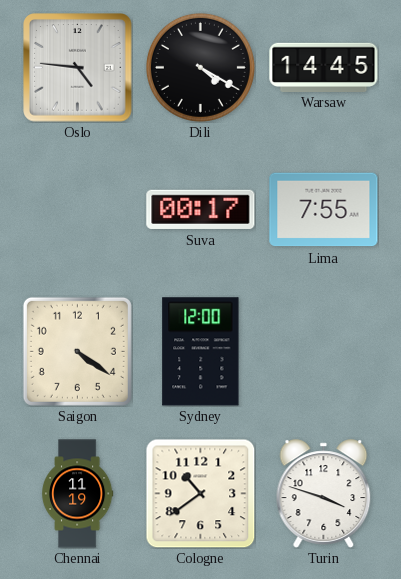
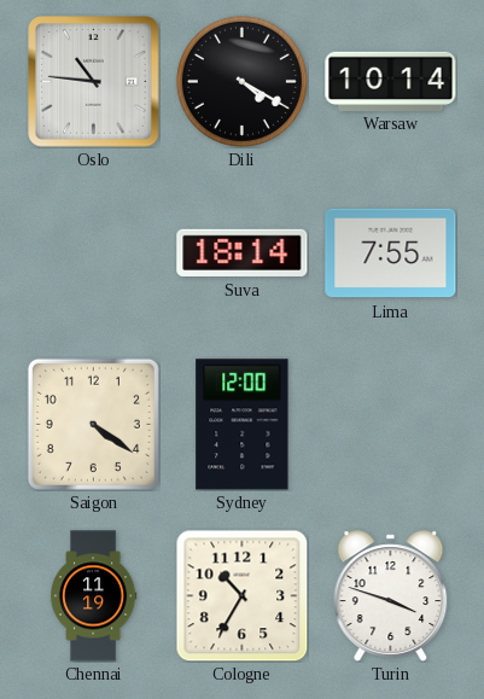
Oslo: 4:46 -> 10:46
Warsaw: 14:45 -> 10:14
Suva: 00:17 -> 18:14
Cologne: 10:39 -> 10:35
